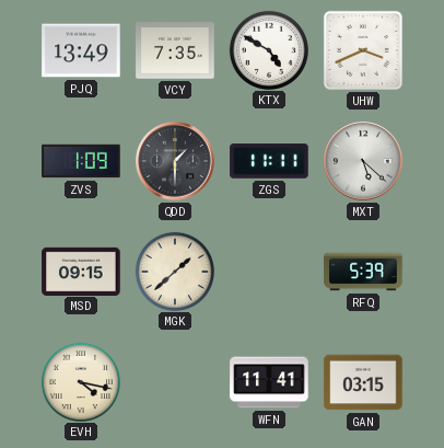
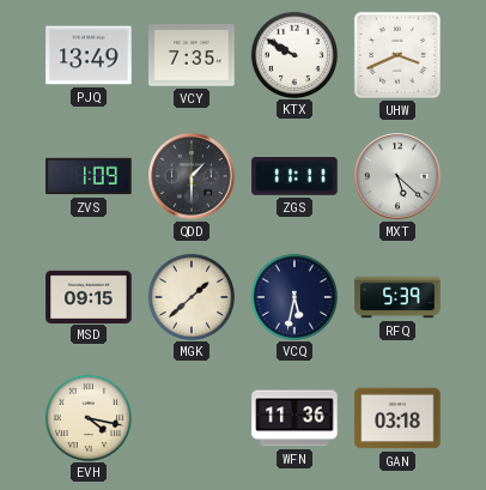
KTX: 4:50 -> 9:50
VCQ: none -> 5:32
WFN: 11:41 -> 11:36
GAN: 03:15 -> 03:18
